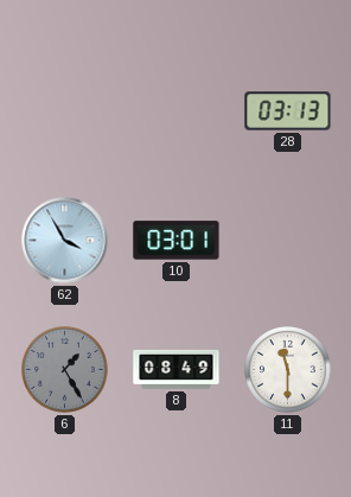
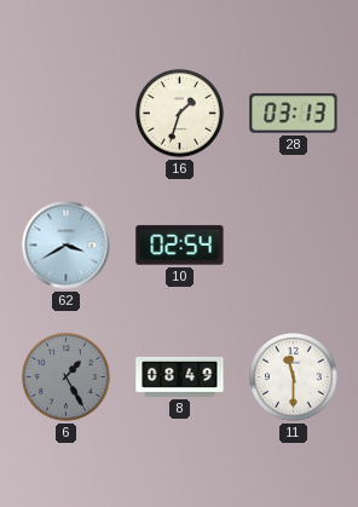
16: none -> 1:33
62: 3:55 -> 3:40
10: 03:01 -> 02:54
